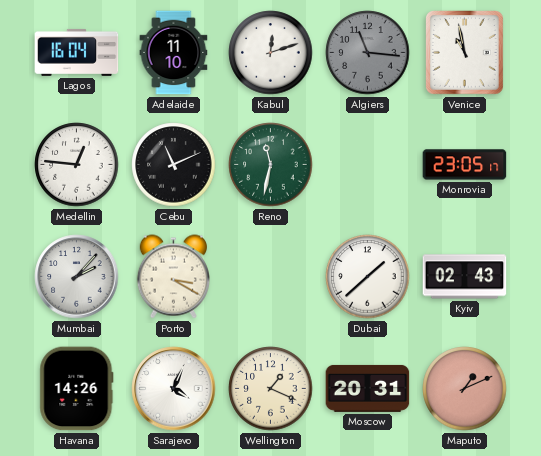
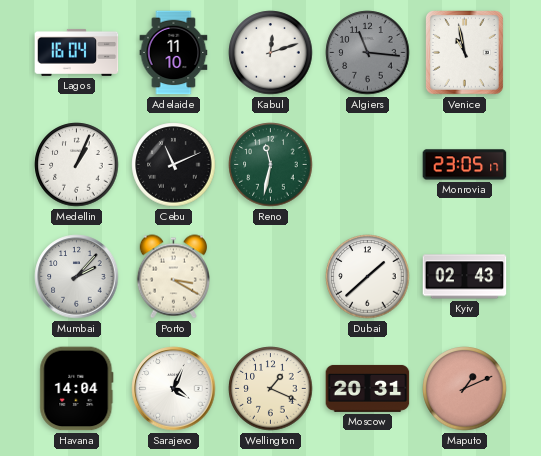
Medellin: 12:46 -> 1:04
Havana: 14:26 -> 14:04
